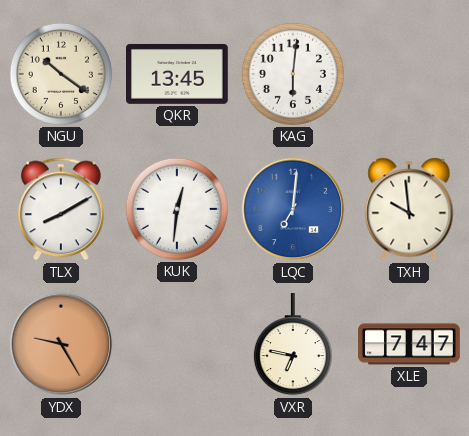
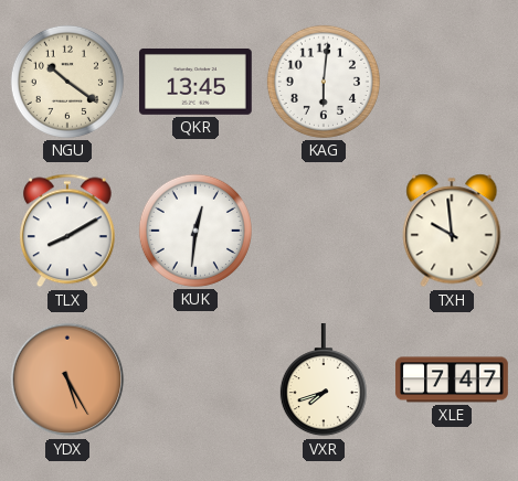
LQC: 7:01 -> none
YDX: 9:25 -> 5:25
VXR: 6:47 -> 7:42
